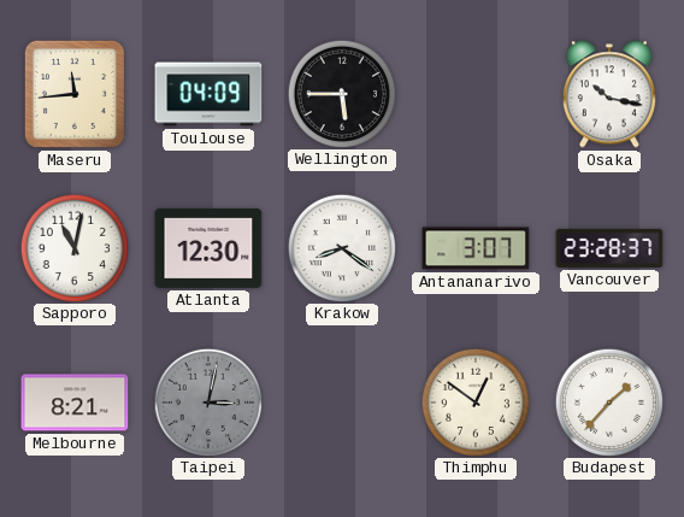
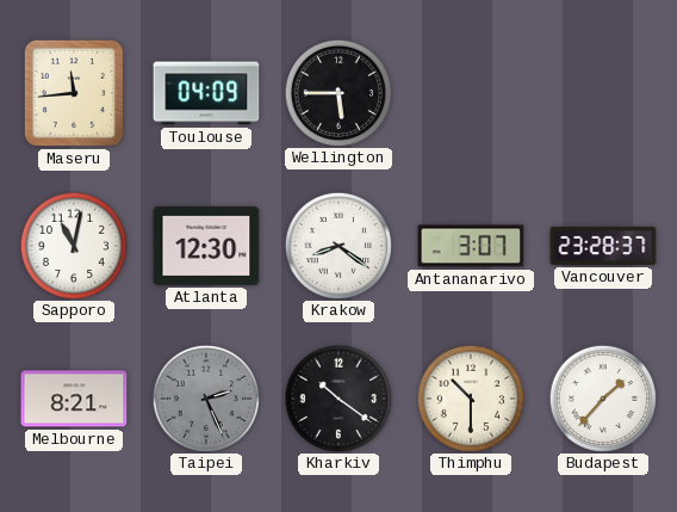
Osaka: 10:17 -> none
Taipei: 3:02 -> 2:26
Kharkiv: none -> 10:21
Thimphu: 12:51 -> 10:30
